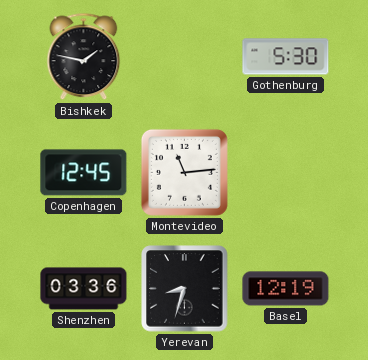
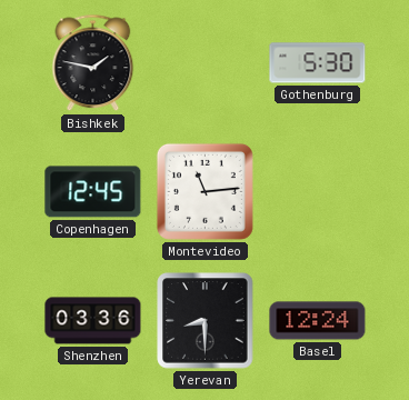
Yerevan: 8:33 -> 8:30
Basel: 12:19 -> 12:24
